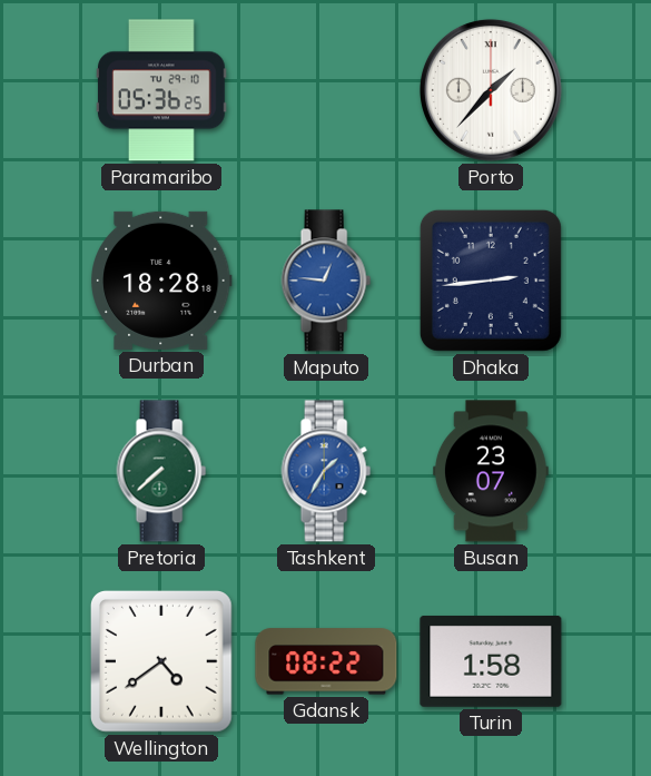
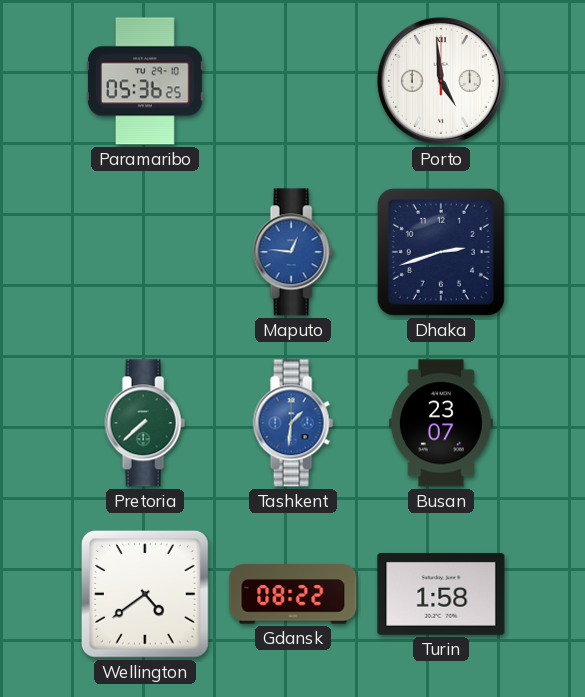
Porto: 1:37 -> 4:59
Durban: 18:28 -> none
Dhaka: 2:44 -> 2:42
Tashkent: 1:35 -> 1:31
